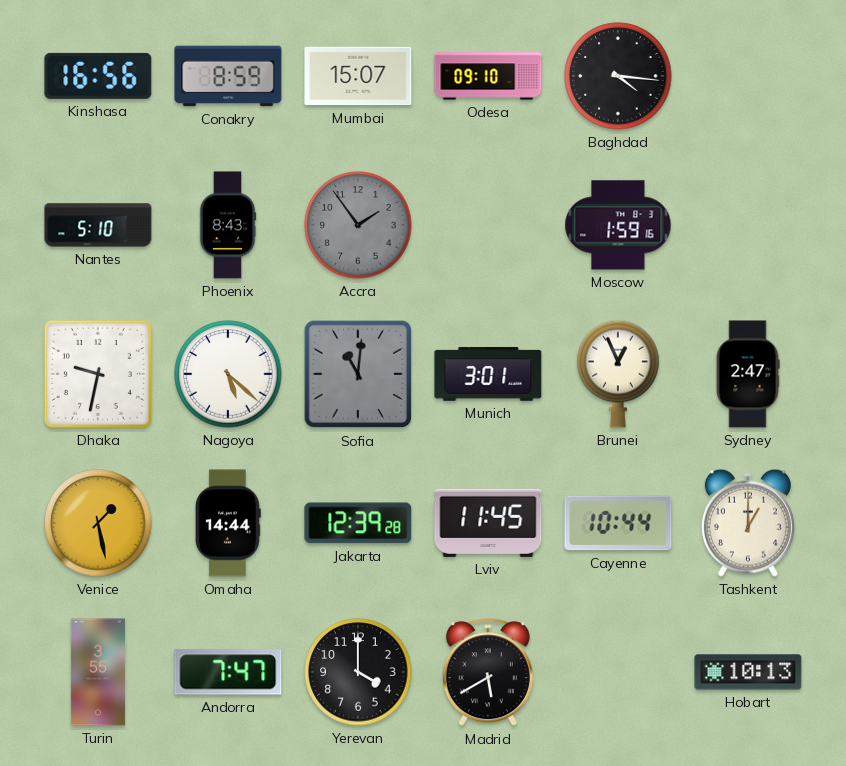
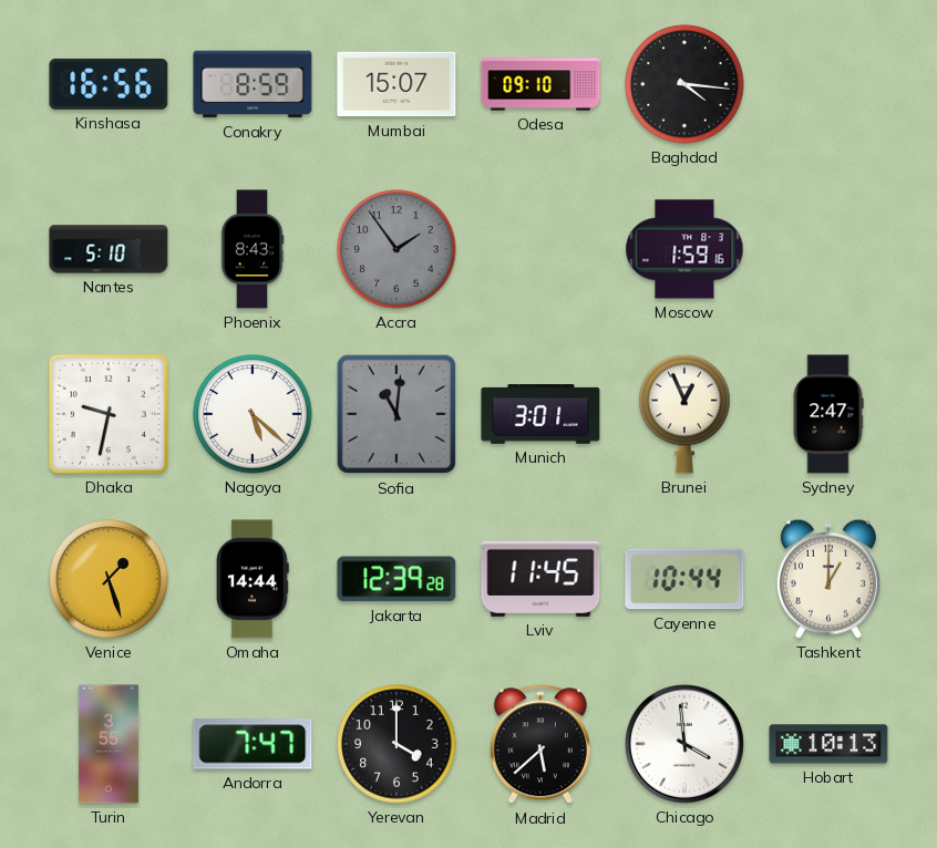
Venice: 1:28 -> 1:27
Madrid: 5:40 -> 5:38
Chicago: none -> 3:59
